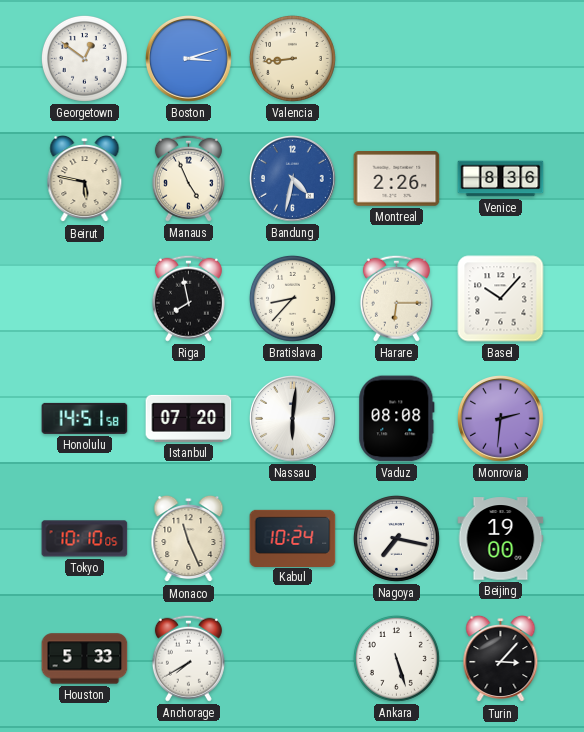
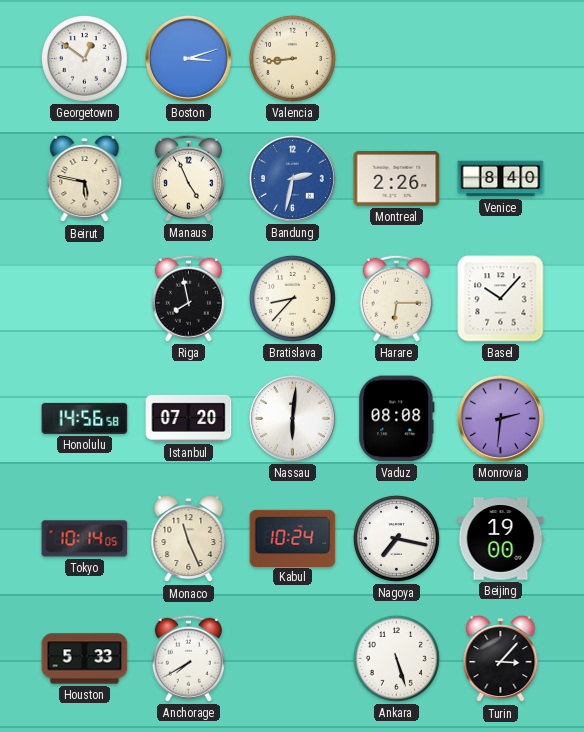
Bandung: 4:32 -> 2:32
Venice: 8:36 -> 8:40
Honolulu: 14:51 -> 14:56
Tokyo: 10:10 -> 10:14
